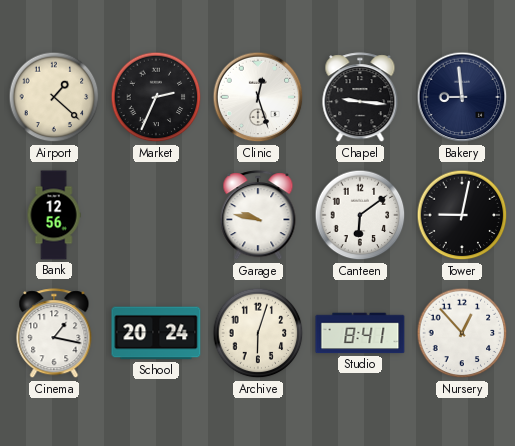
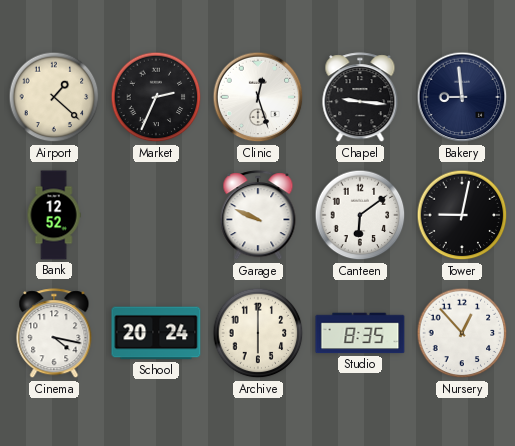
Bank: 12:56 -> 12:52
Garage: 9:47 -> 9:49
Cinema: 1:17 -> 4:17
Archive: 6:03 -> 6:00
Studio: 8:41 -> 8:35
